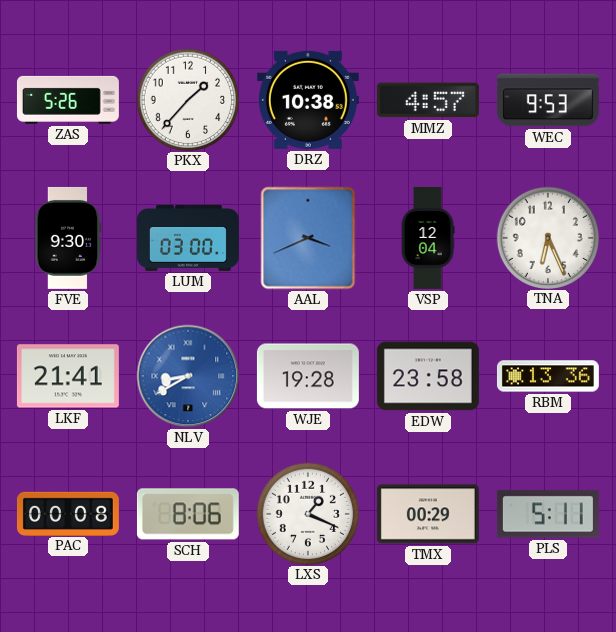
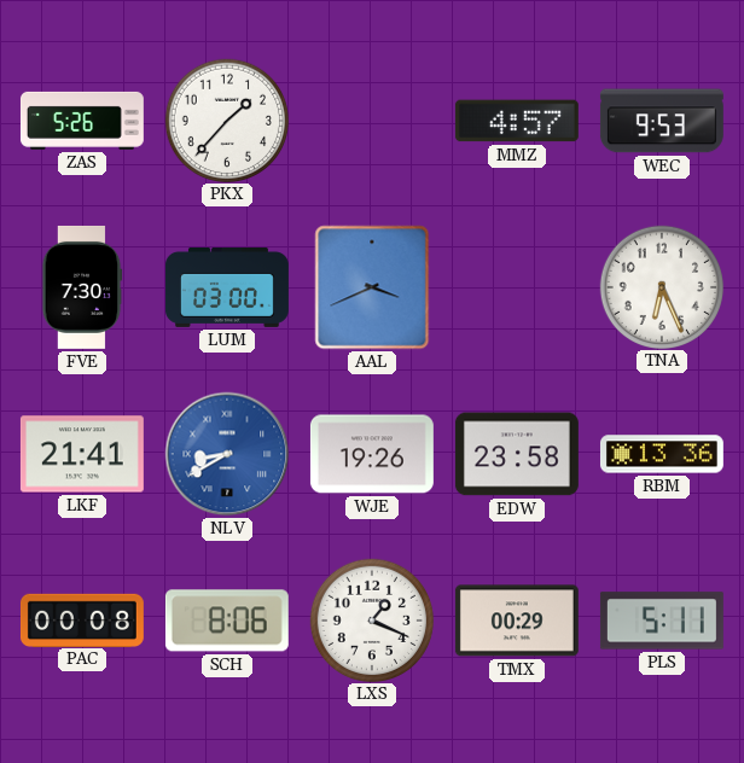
DRZ: 10:38 -> none
FVE: 9:30 -> 7:30
VSP: 12:04 -> none
WJE: 19:28 -> 19:26
